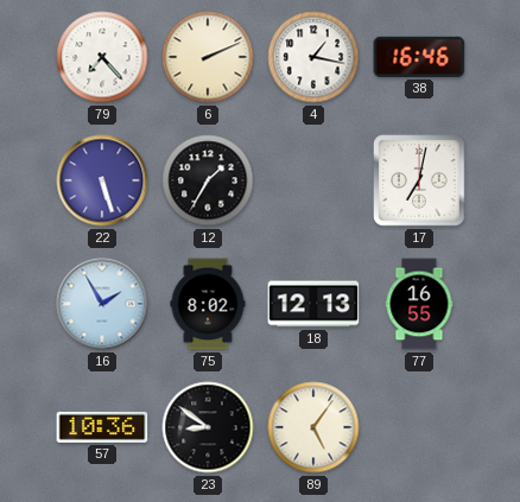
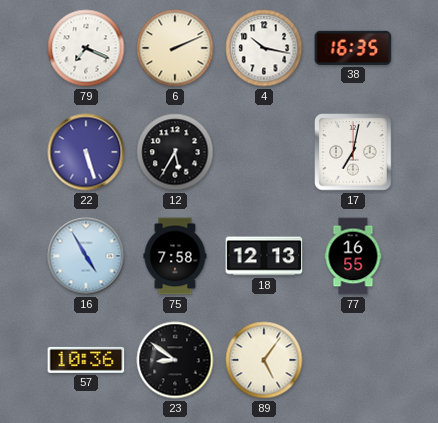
79: 7:23 -> 7:19
4: 1:17 -> 10:17
38: 16:46 -> 16:35
12: 1:35 -> 5:35
16: 1:55 -> 4:55
75: 8:02 -> 7:58
